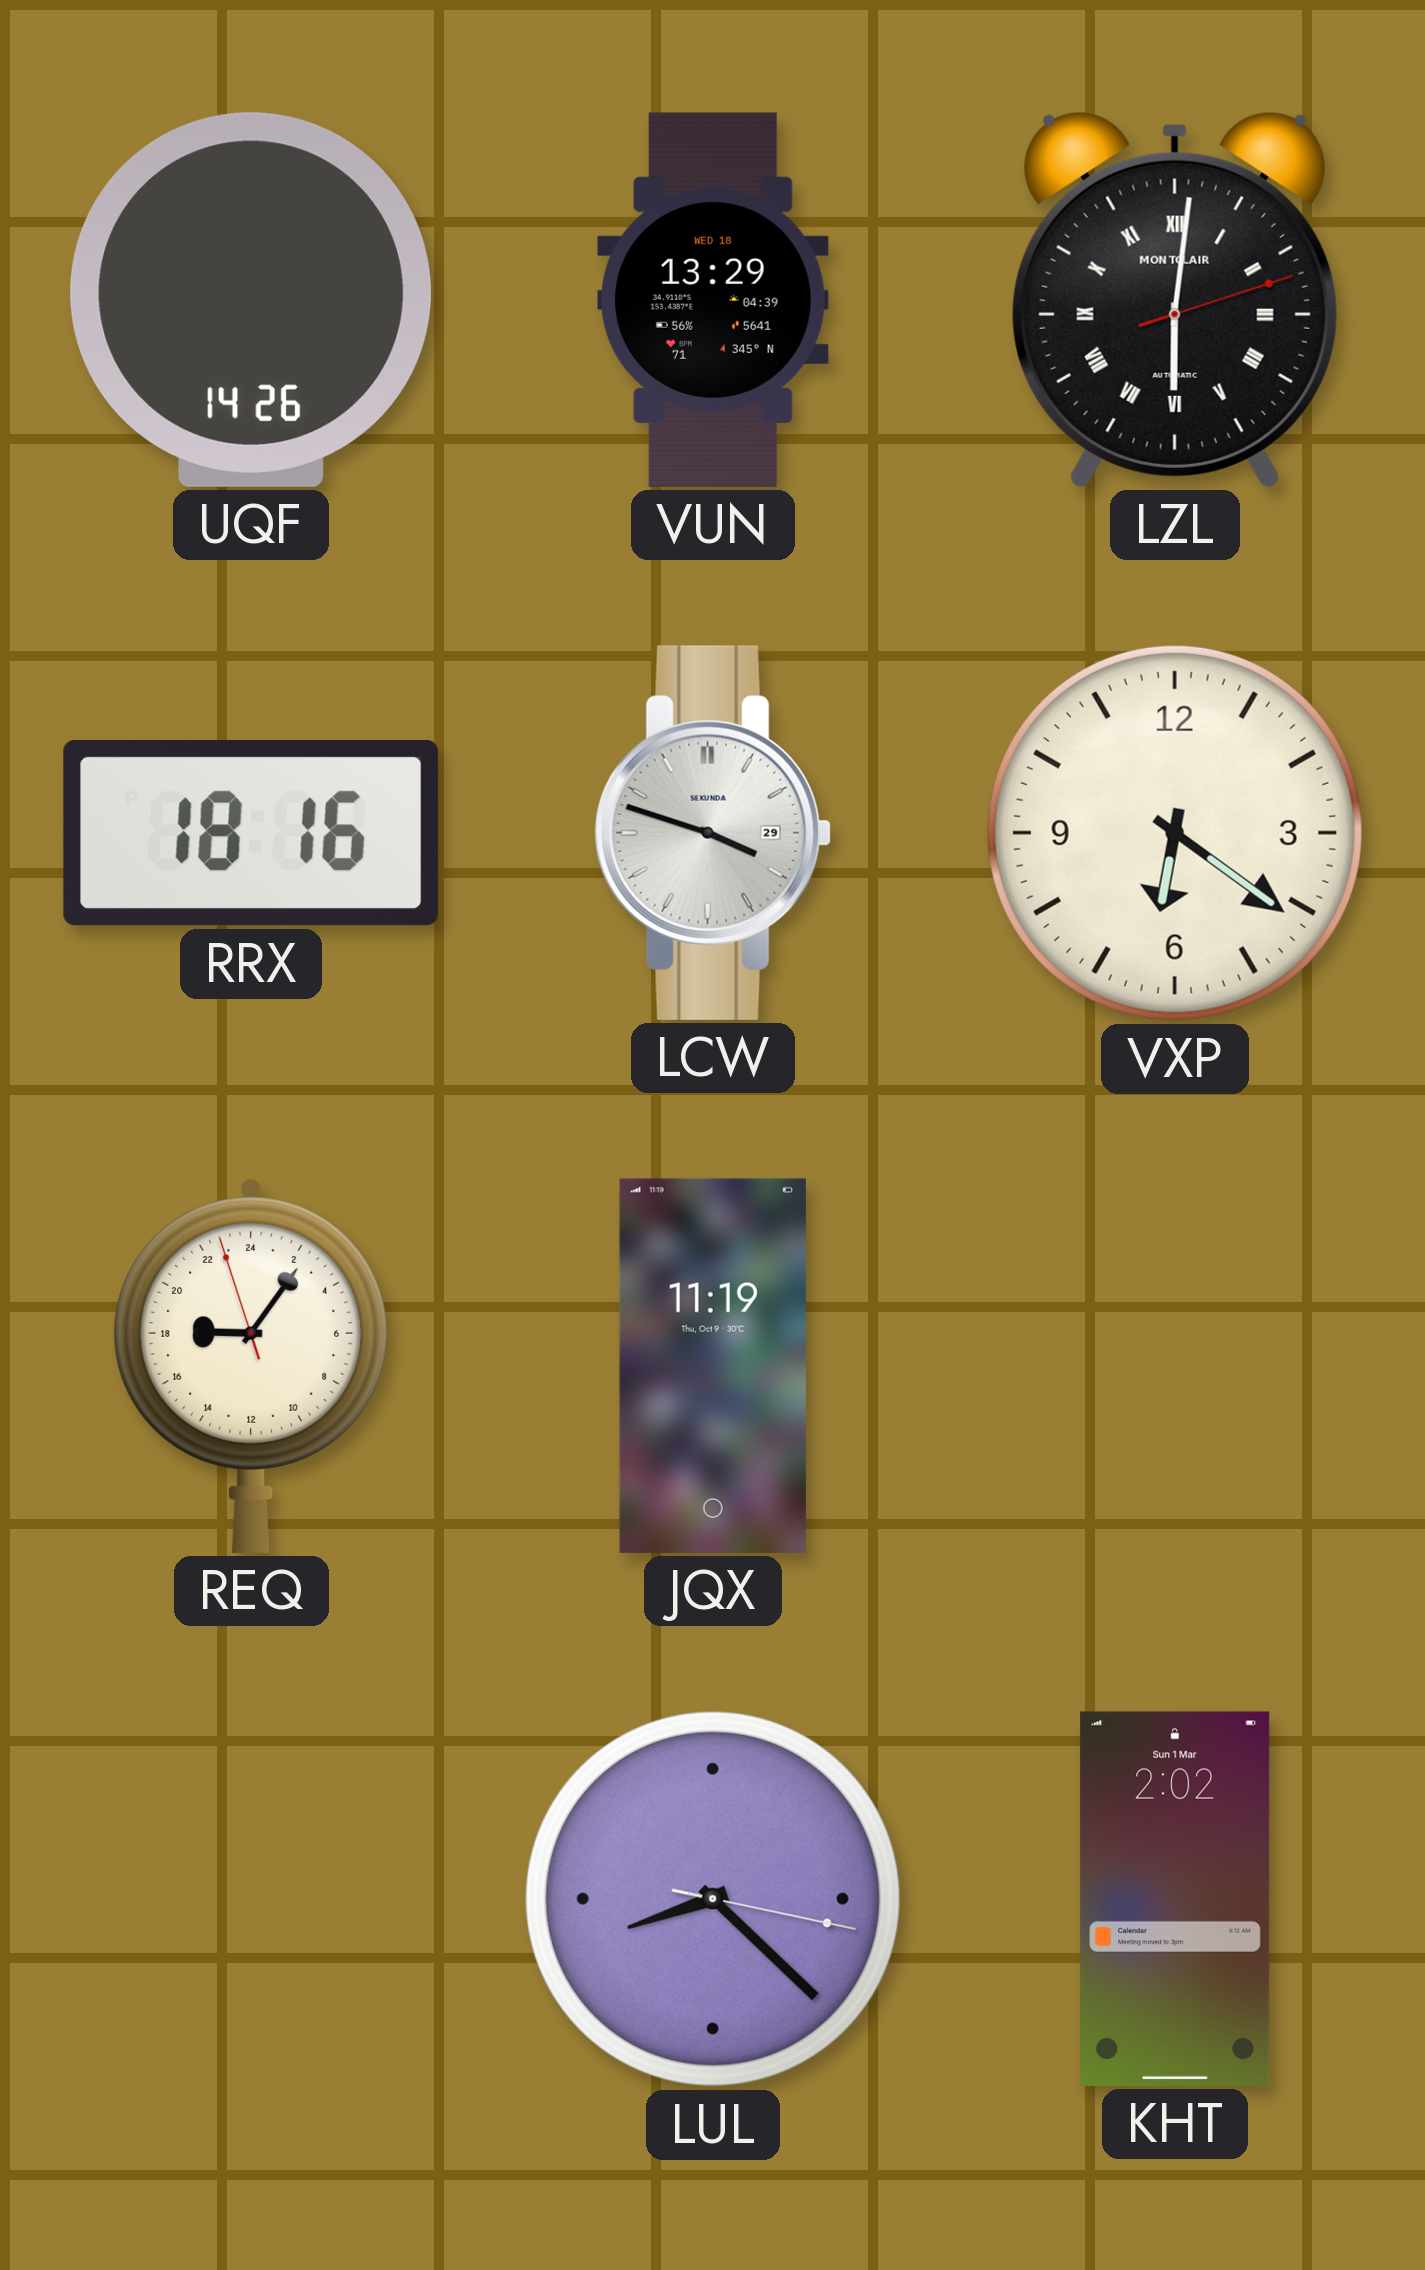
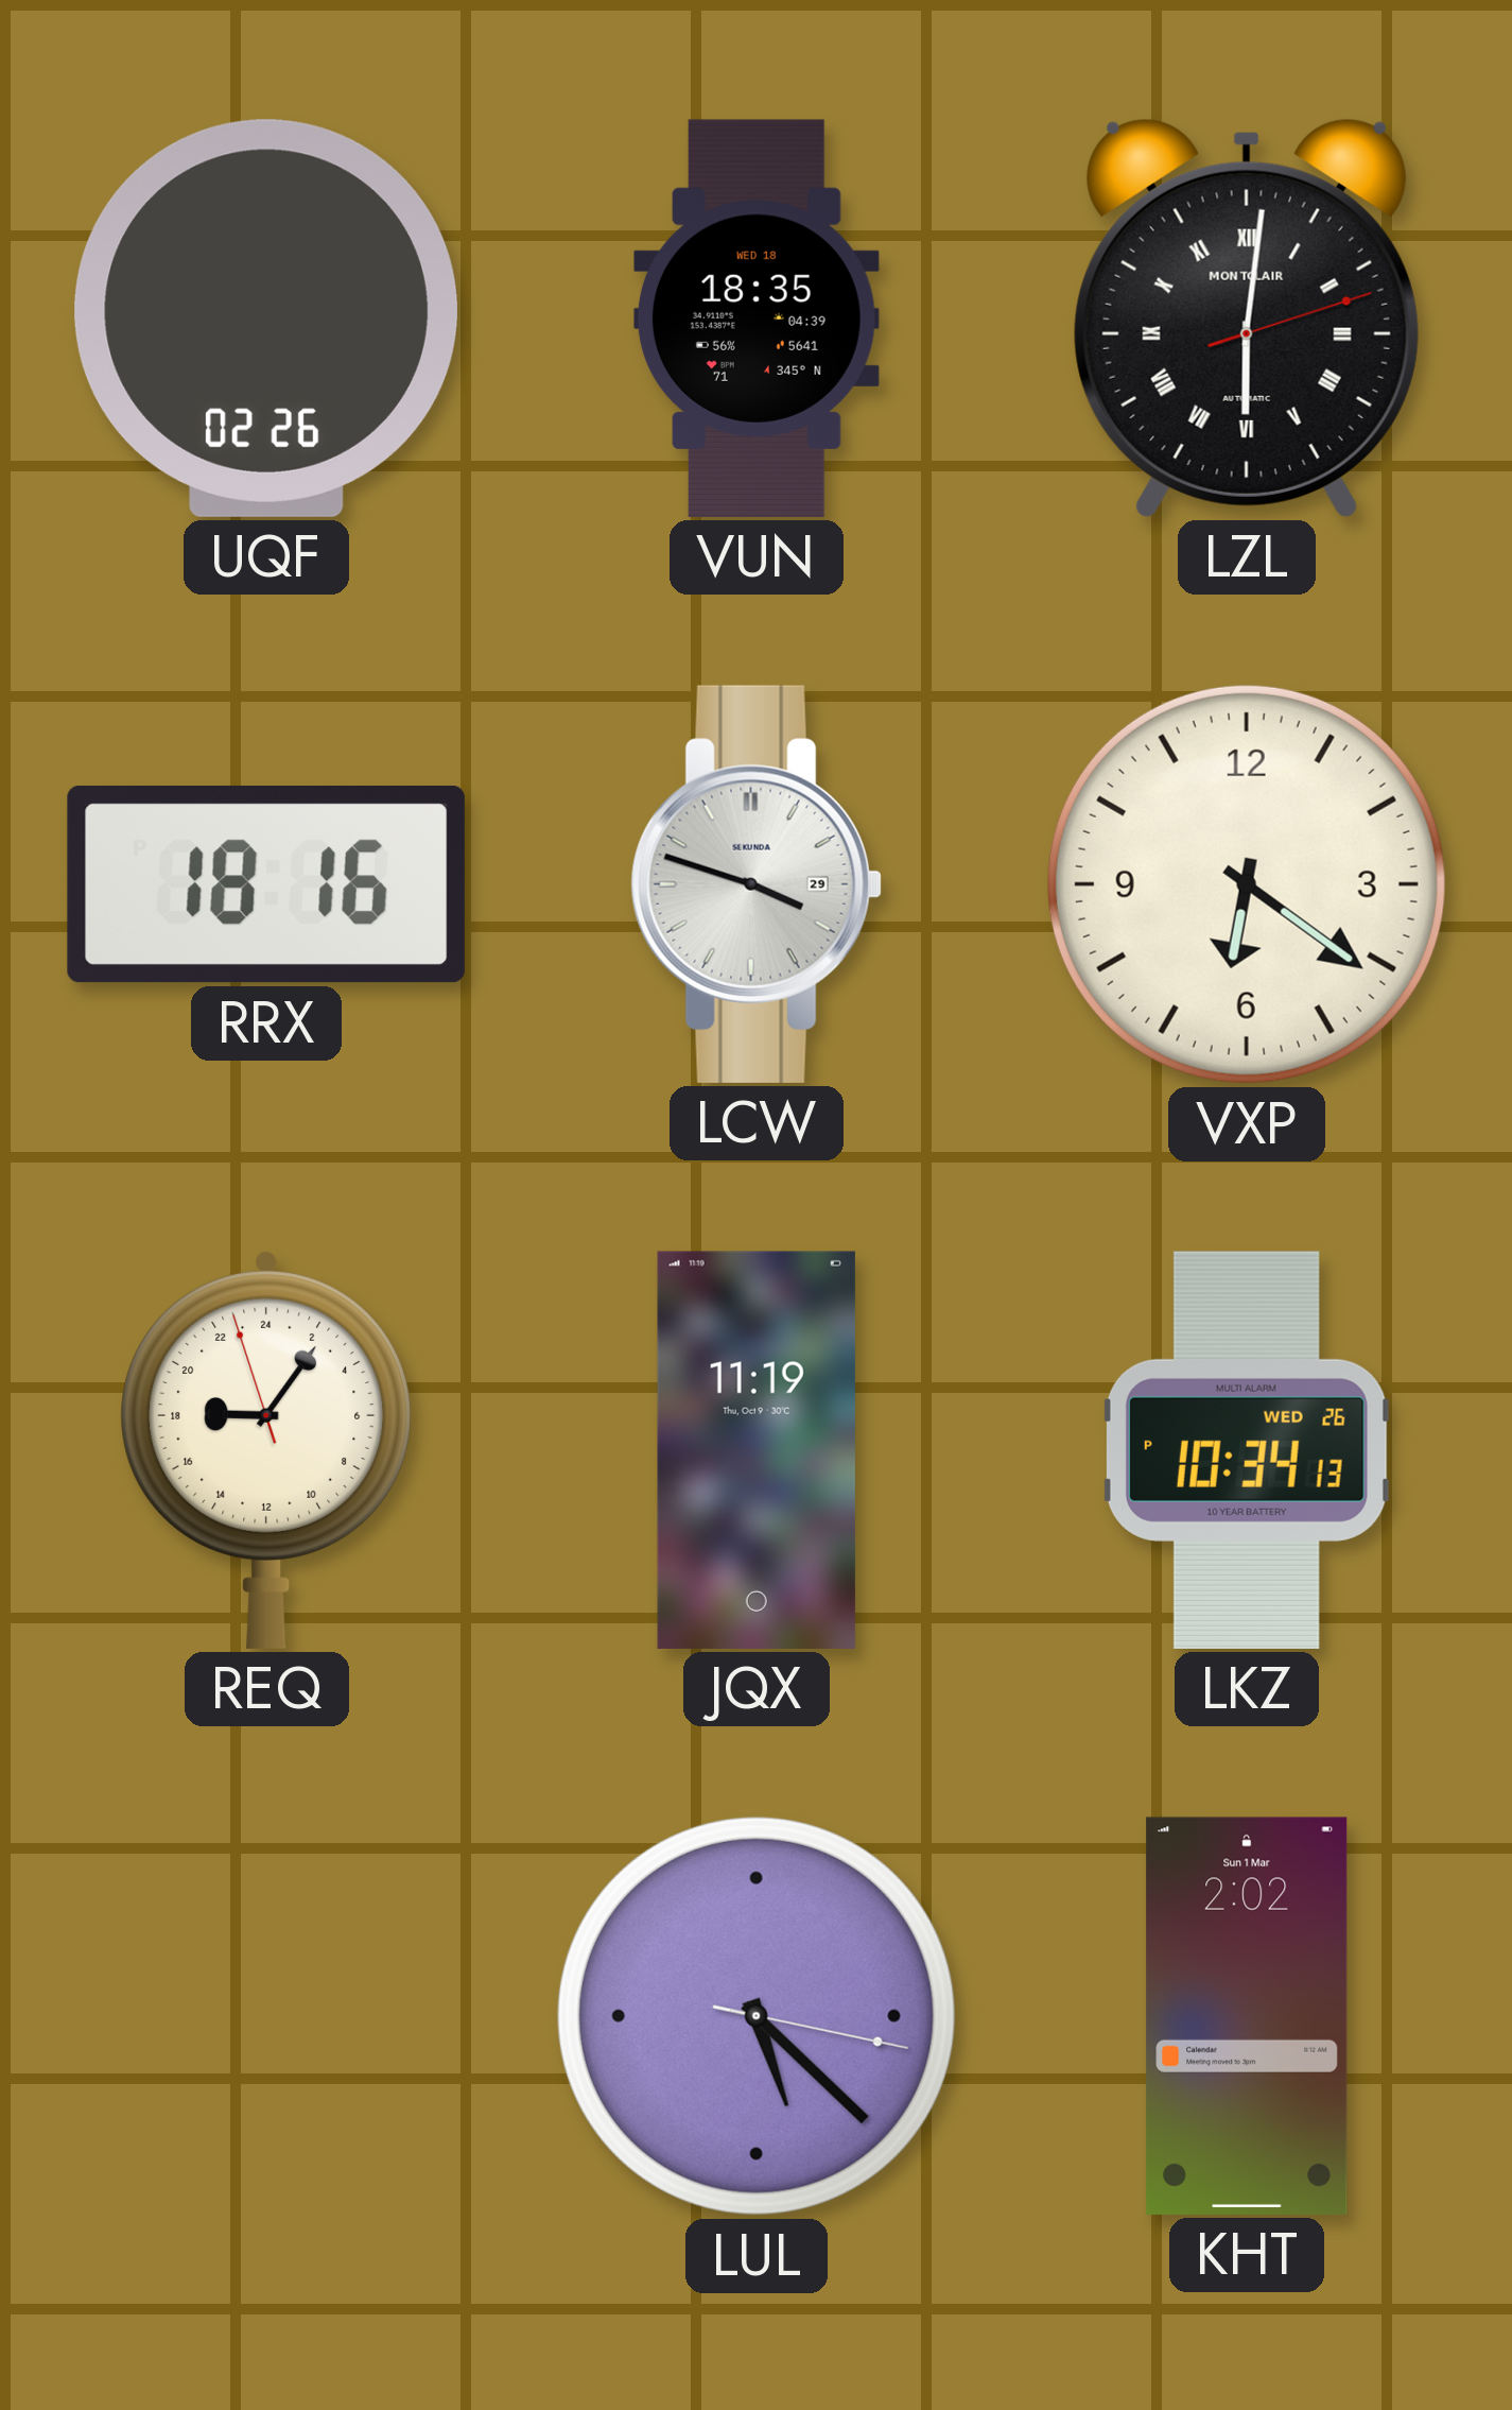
UQF: 14:26 -> 02:26
VUN: 13:29 -> 18:35
LKZ: none -> 10:34
LUL: 8:22 -> 5:22
